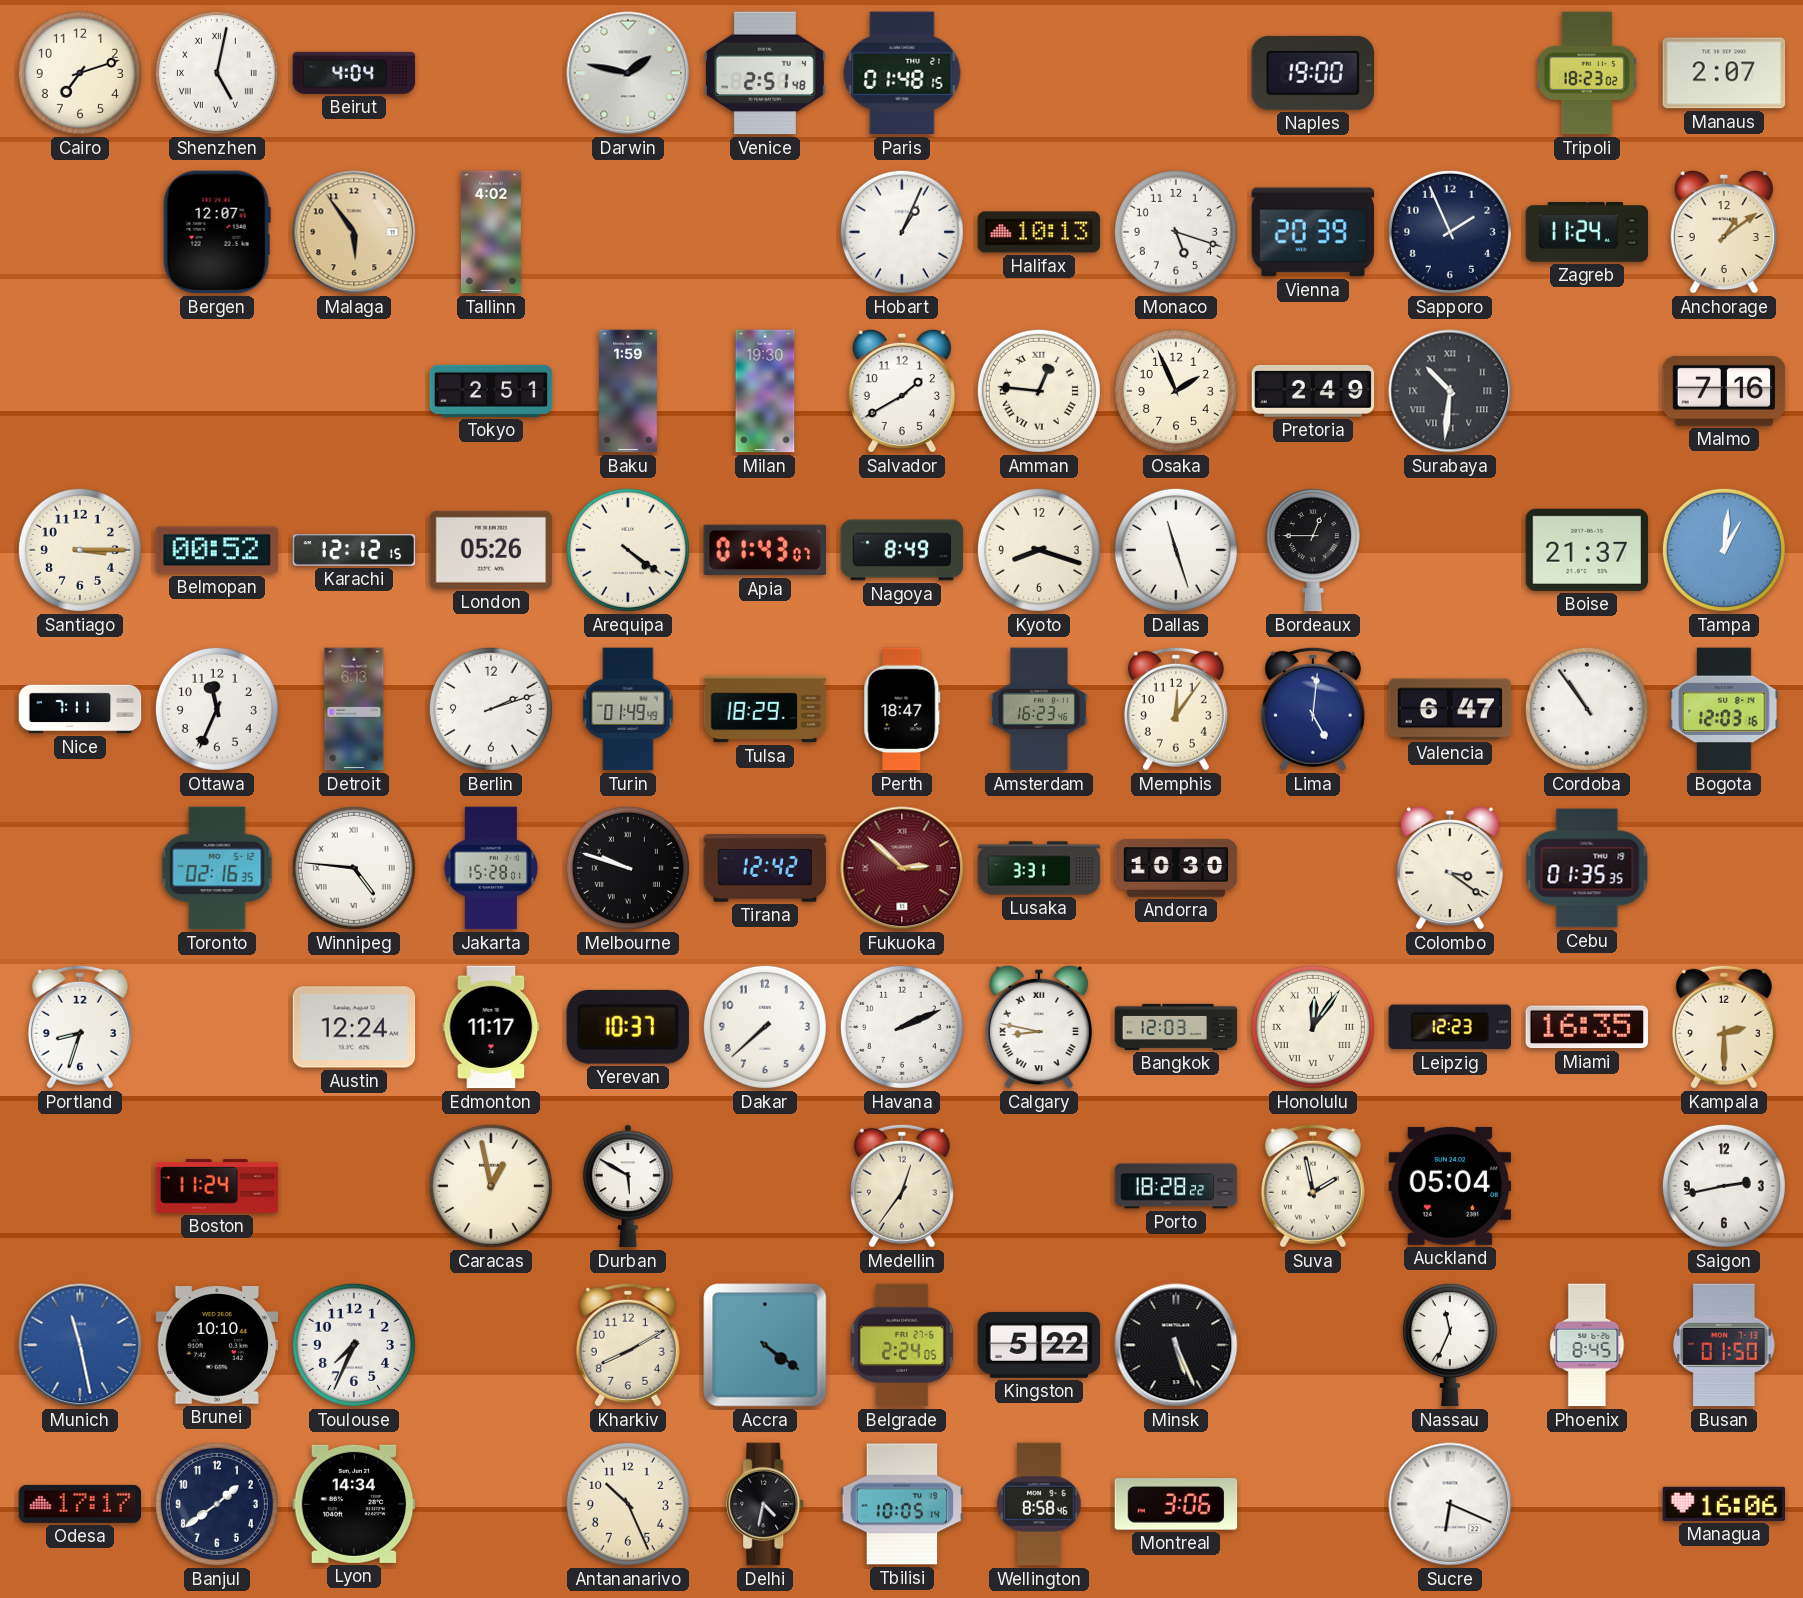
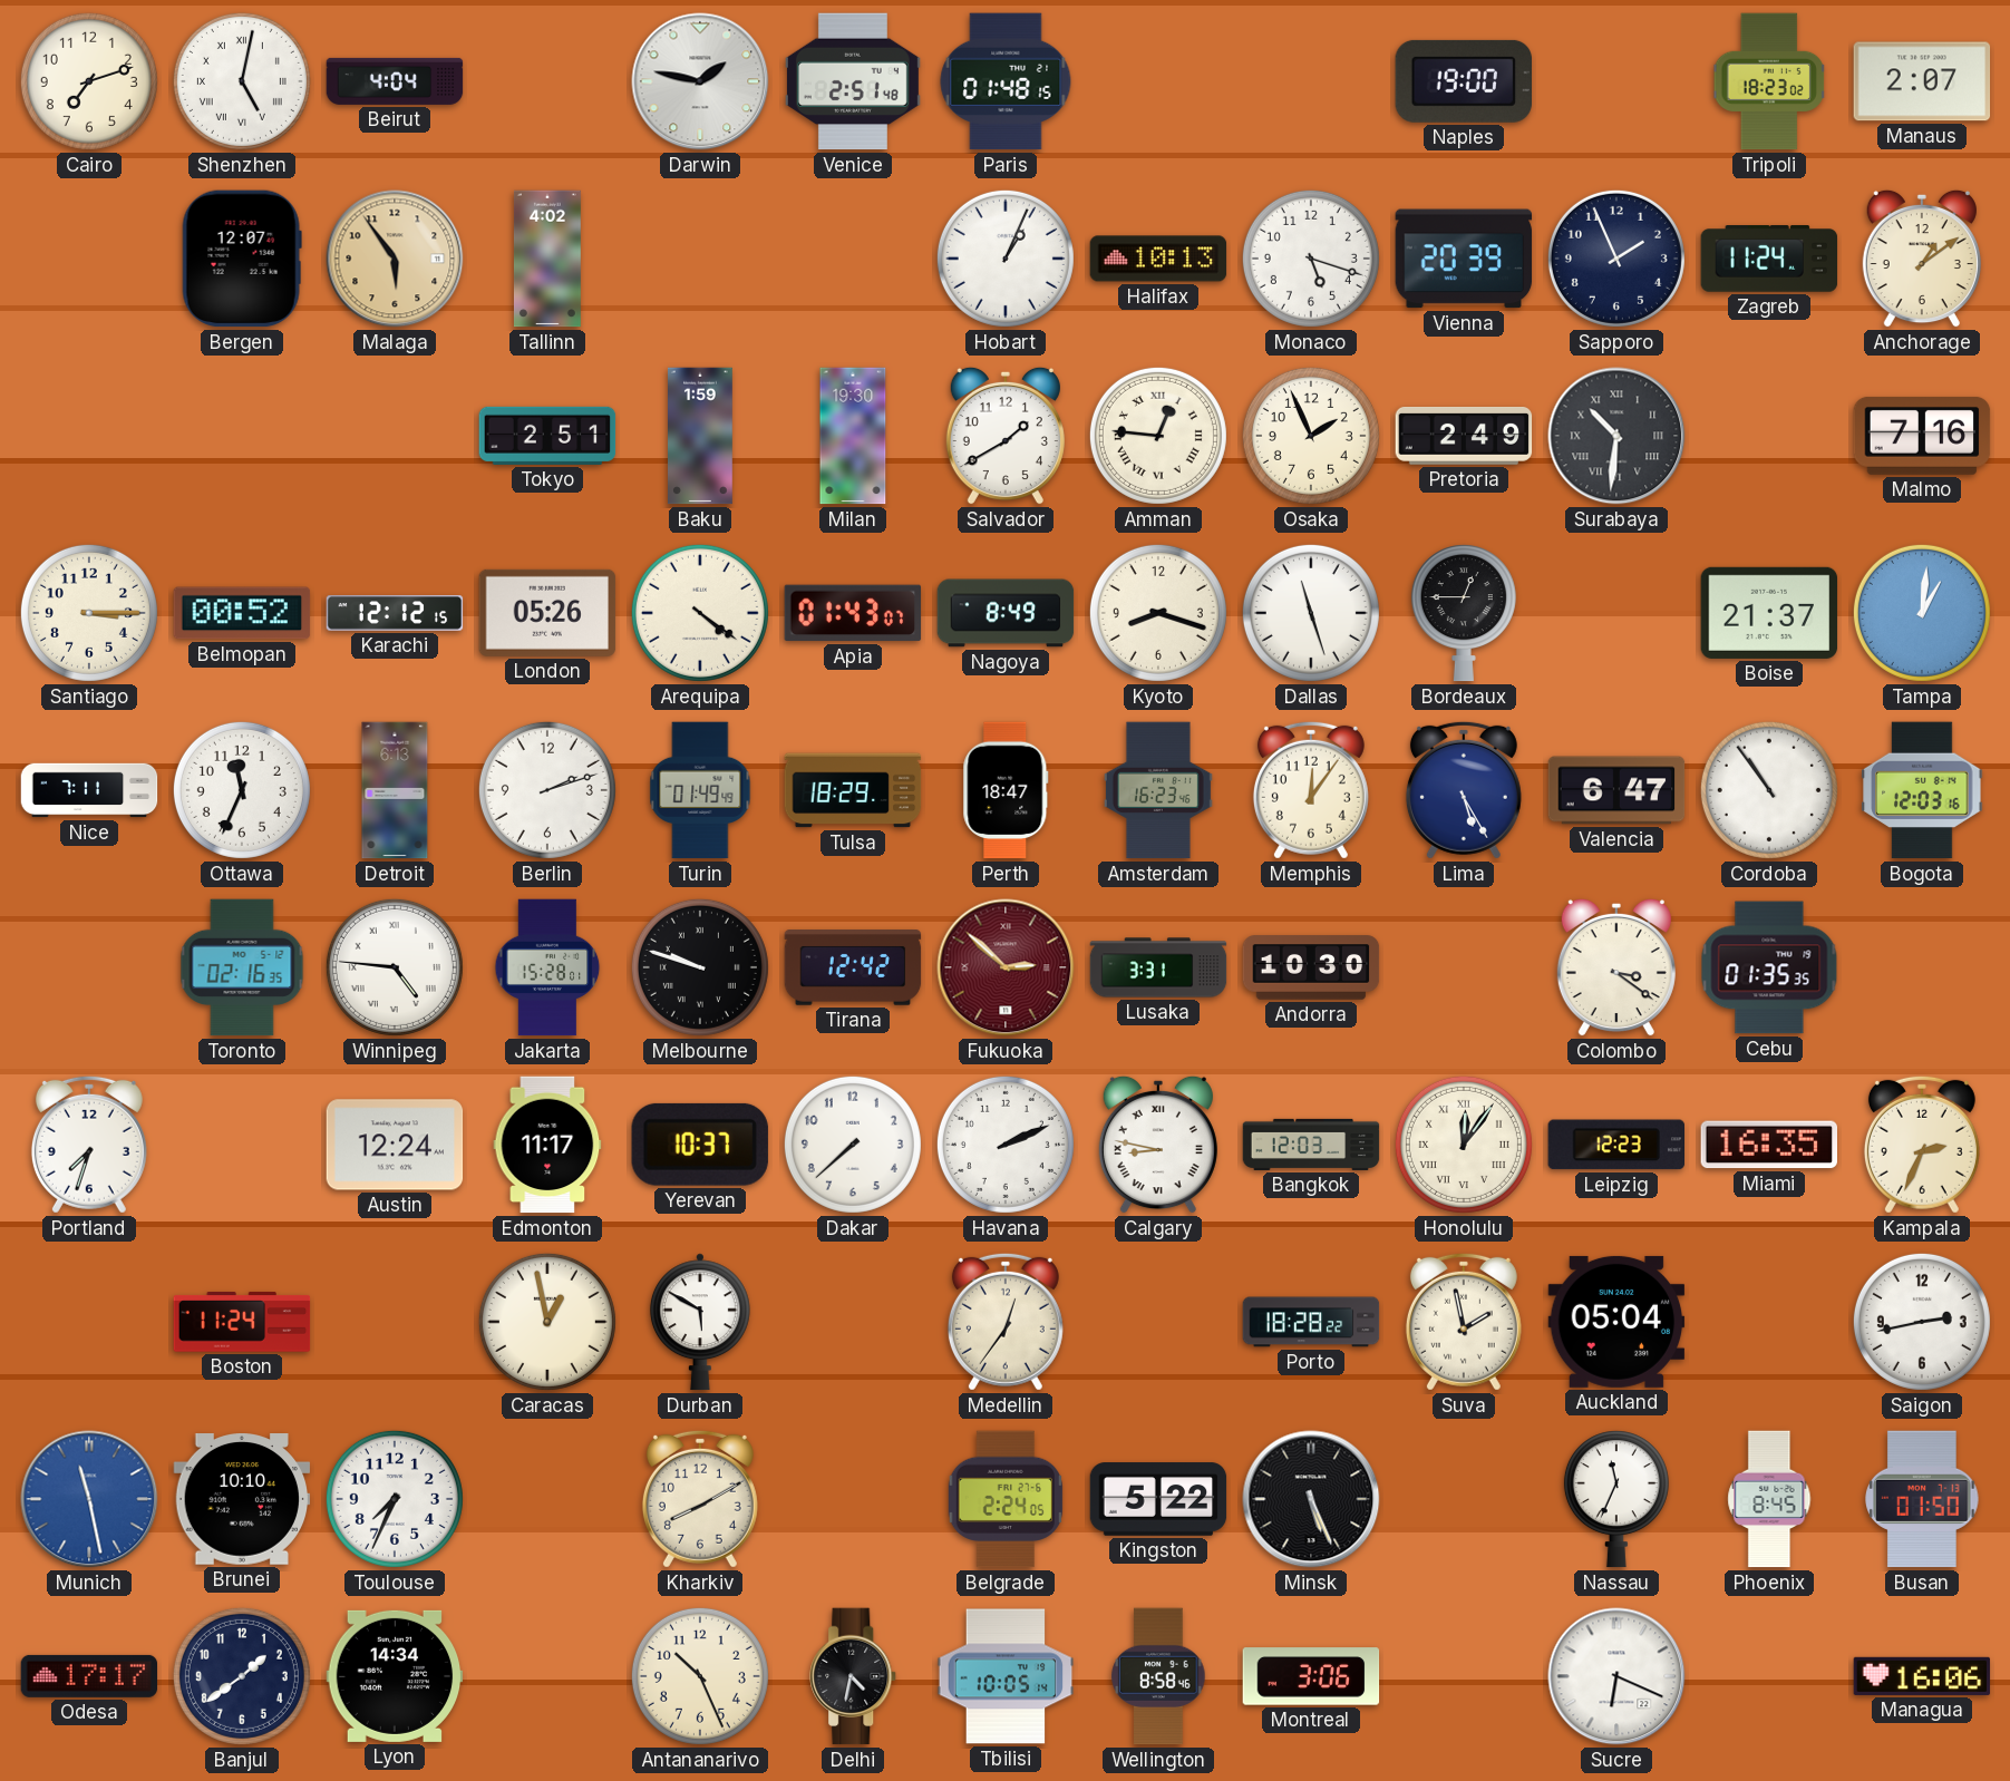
Lima: 5:01 -> 5:25
Portland: 8:33 -> 7:33
Kampala: 2:30 -> 2:34
Accra: 4:21 -> none
